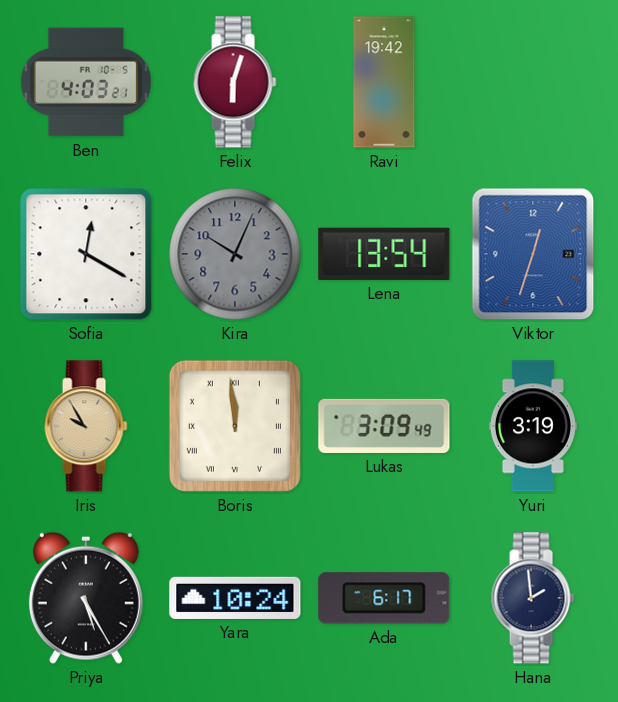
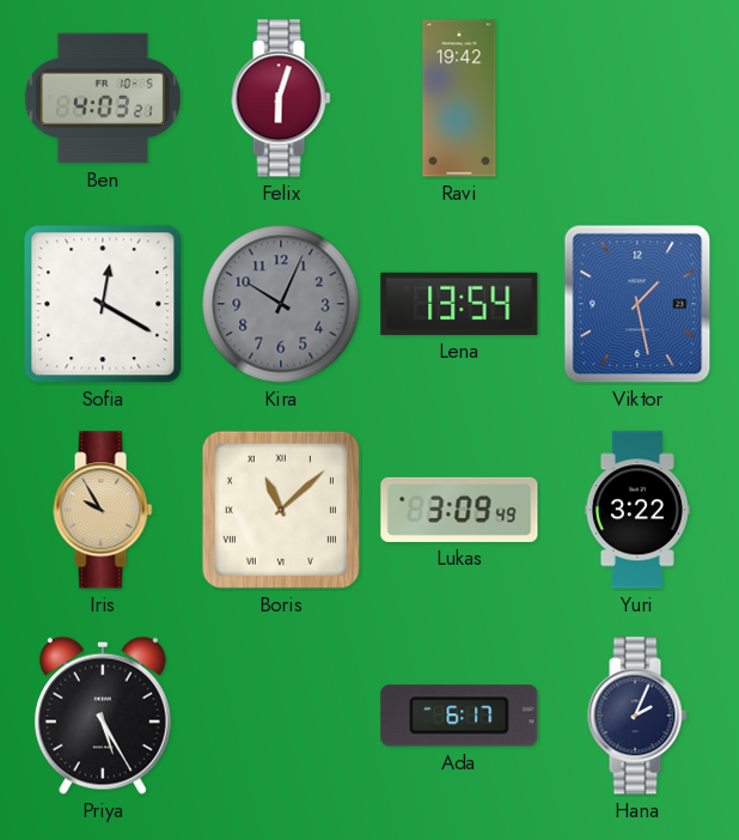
Viktor: 12:33 -> 1:28
Boris: 11:59 -> 11:08
Yuri: 3:19 -> 3:22
Yara: 10:24 -> none
Hana: 1:59 -> 2:04
